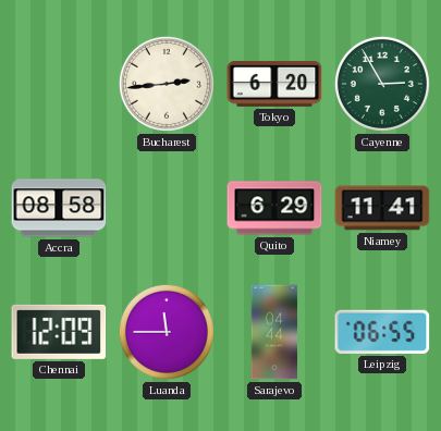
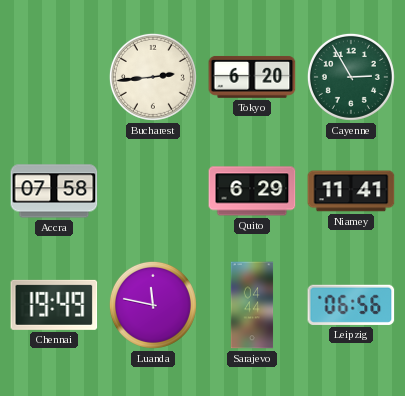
Accra: 08:58 -> 07:58
Chennai: 12:09 -> 19:49
Luanda: 11:45 -> 11:47
Leipzig: 06:55 -> 06:56
